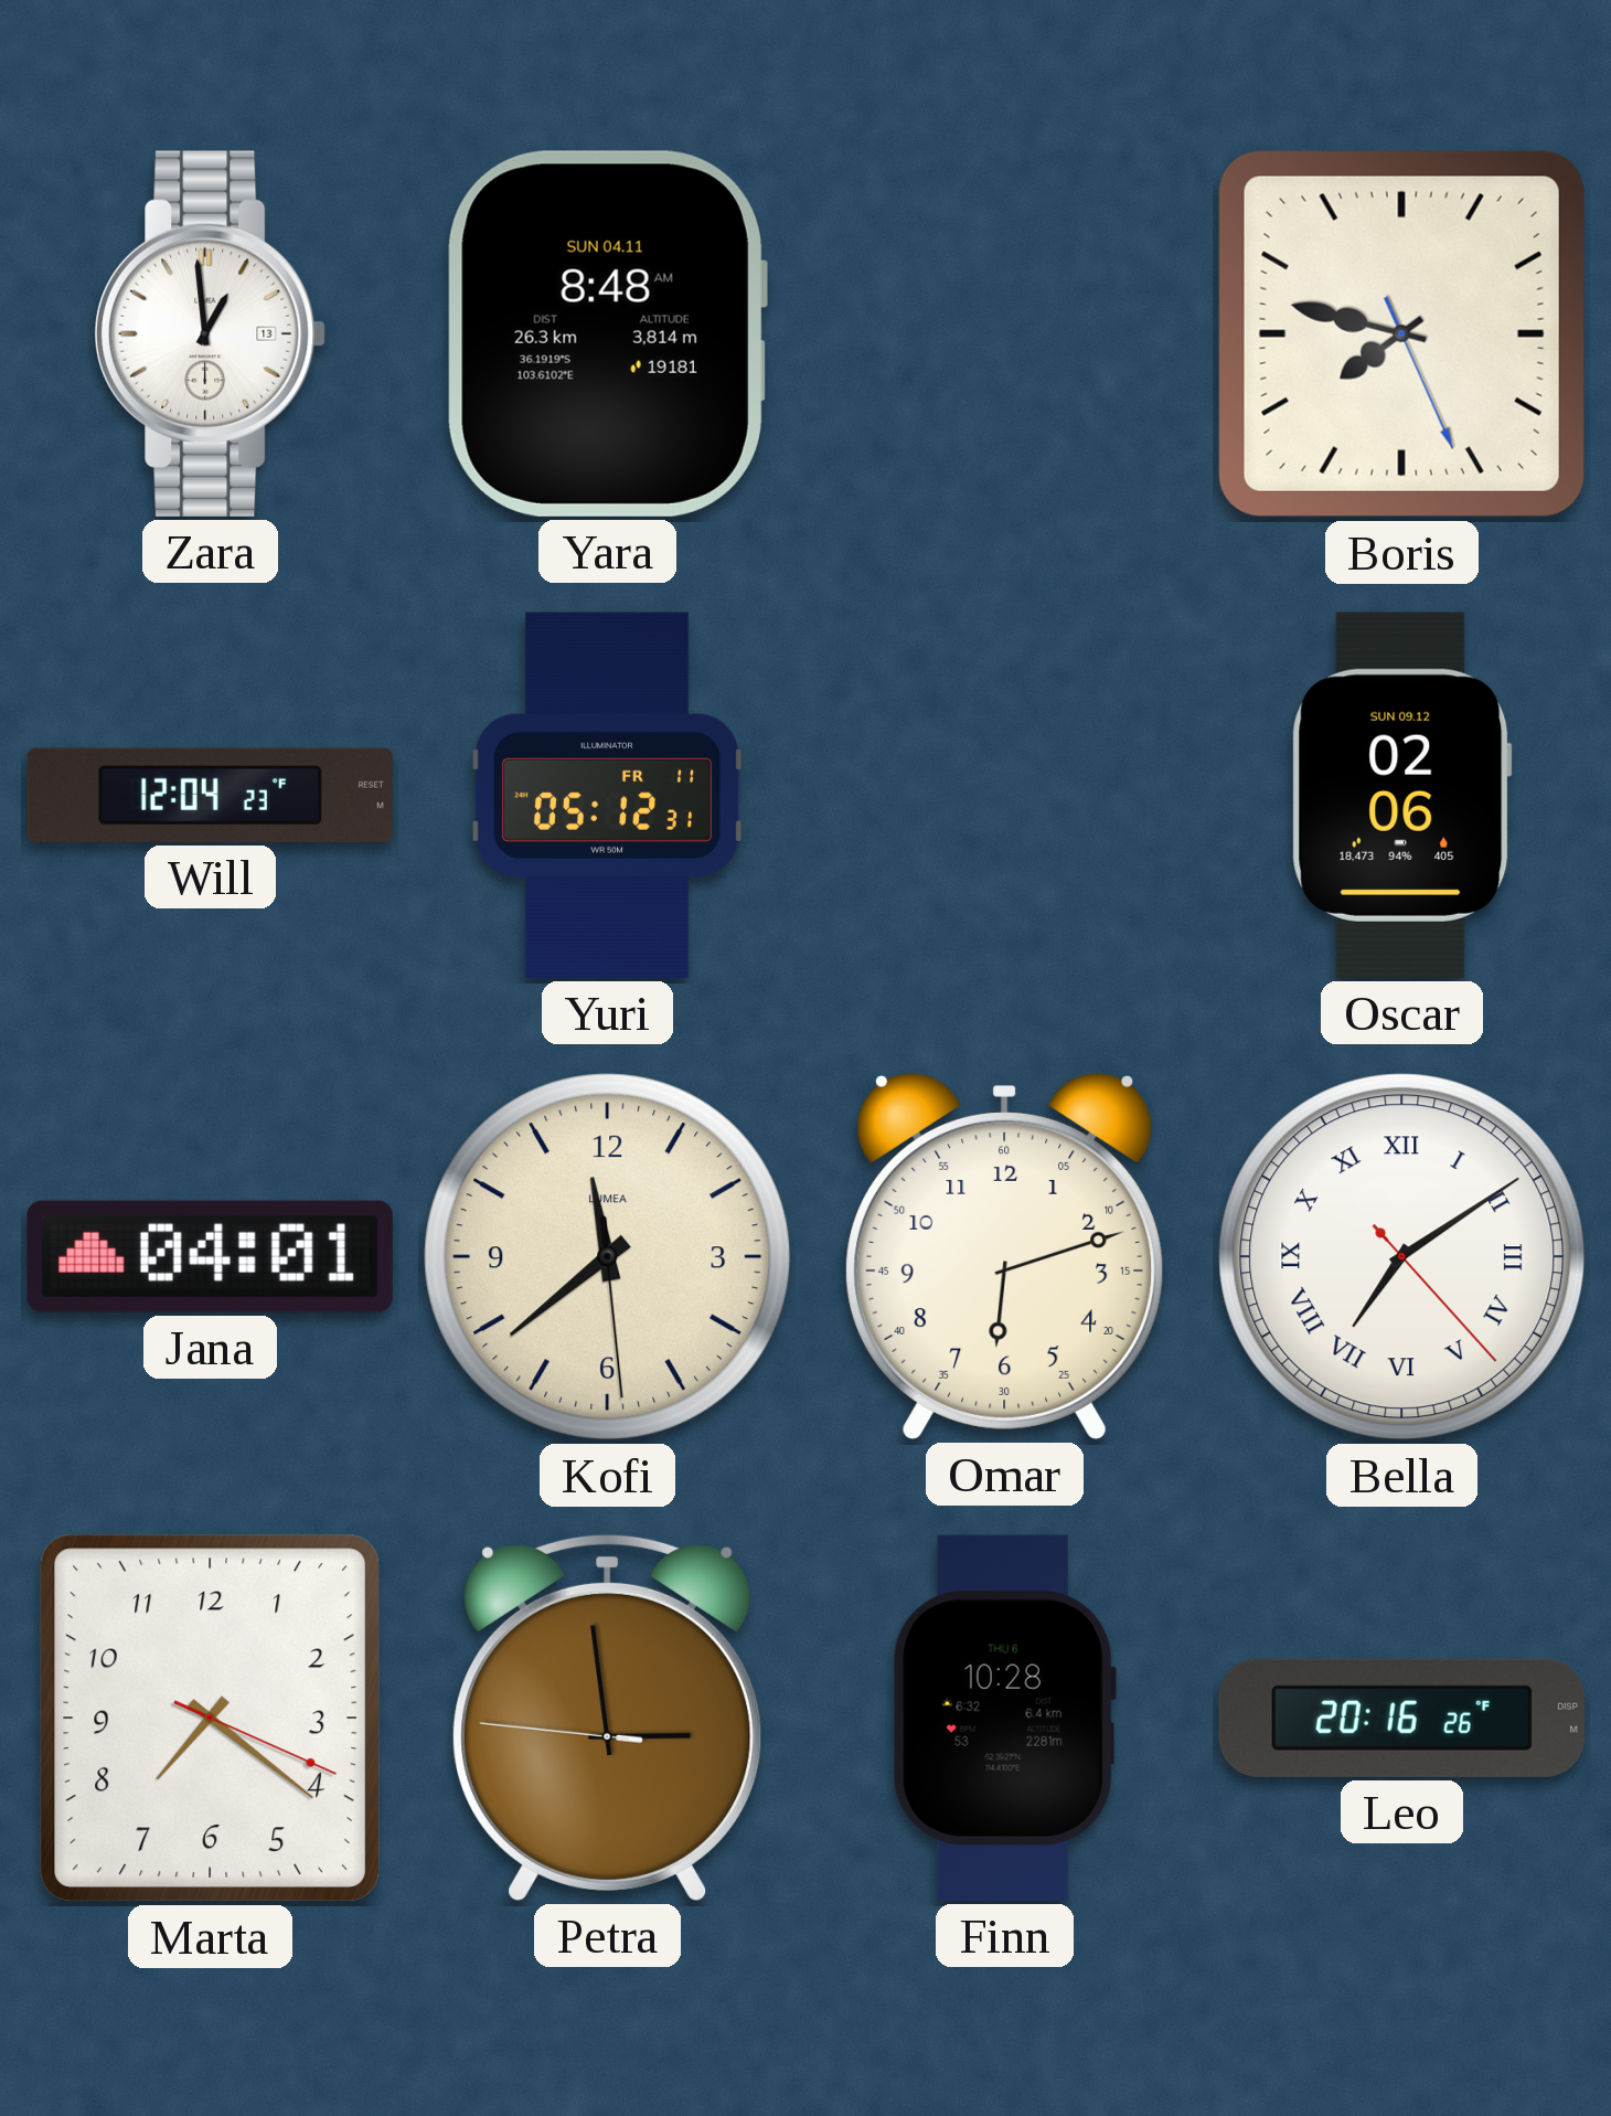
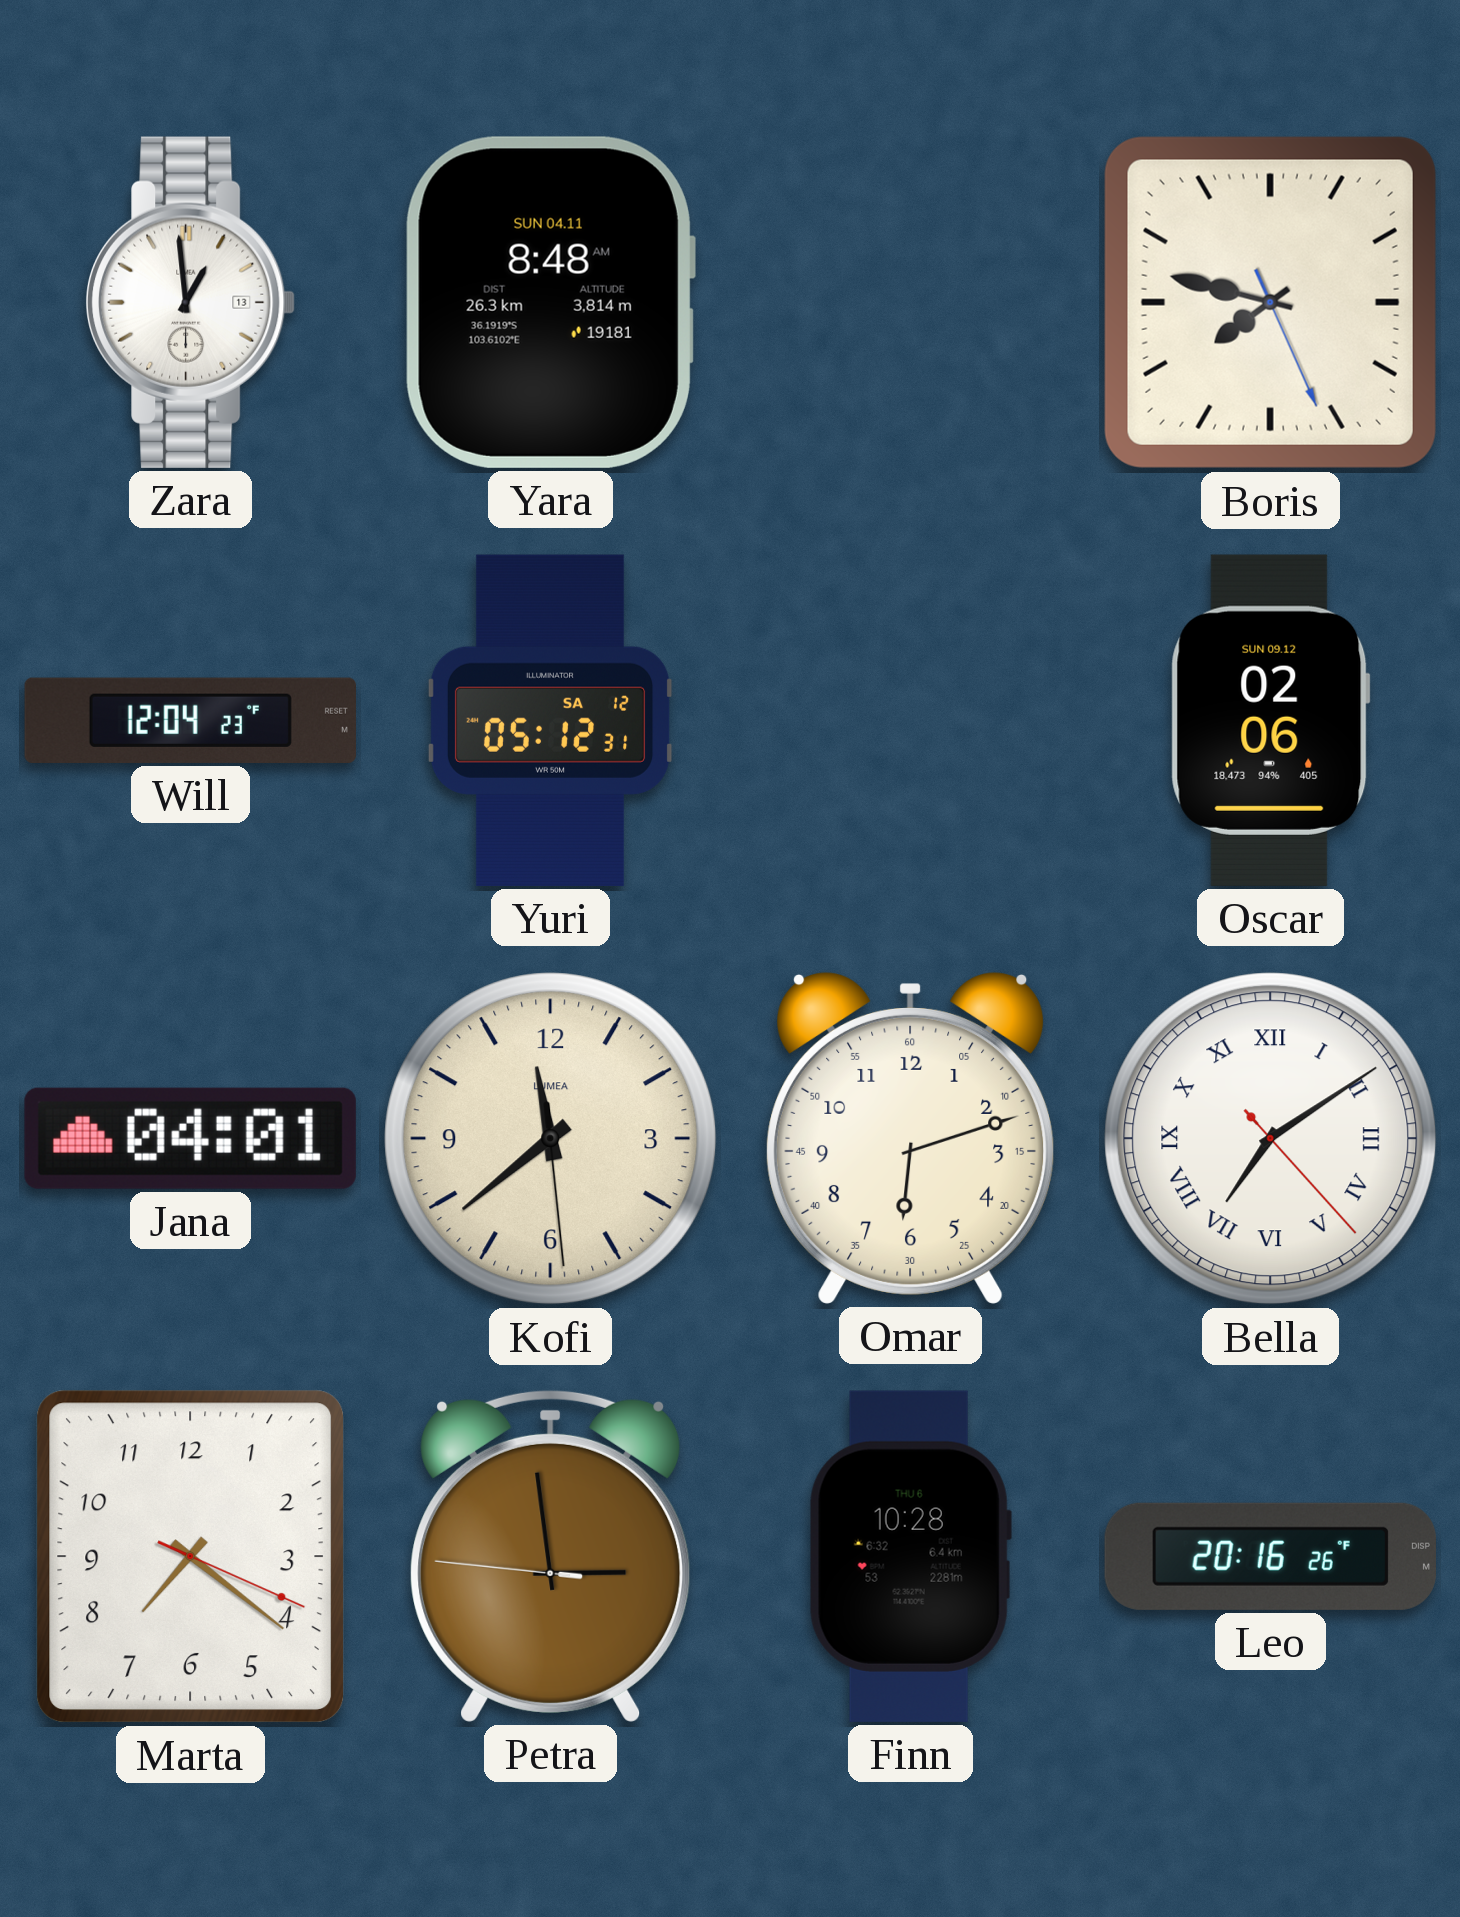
Yuri date: FR 11 -> SA 12
